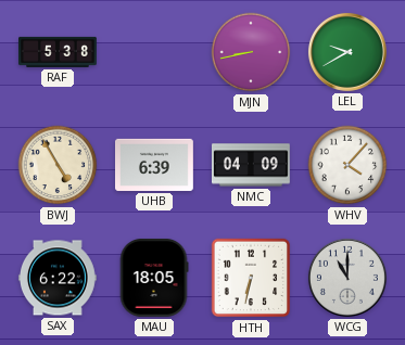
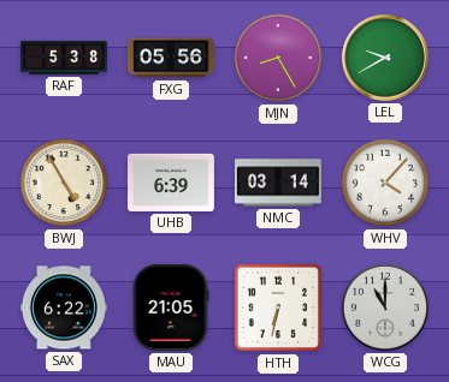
FXG: none -> 05:56
MJN: 8:43 -> 8:25
NMC: 04:09 -> 03:14
MAU: 18:05 -> 21:05
